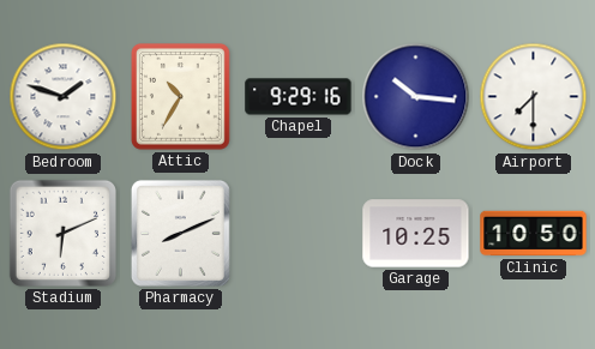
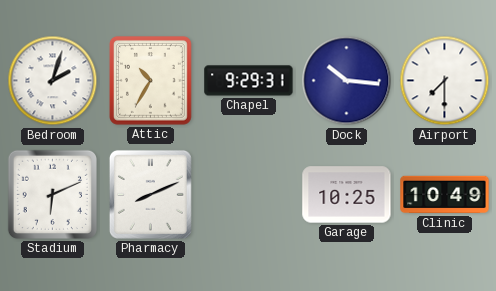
Bedroom: 1:48 -> 2:03
Chapel: 9:29:16 -> 9:29:31
Clinic: 10:50 -> 10:49
